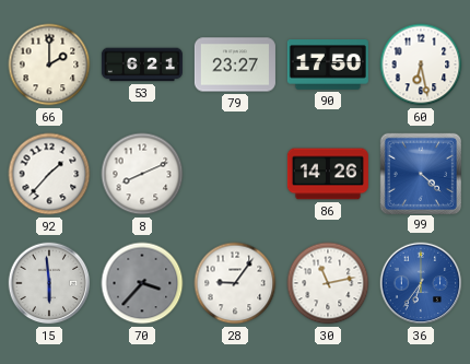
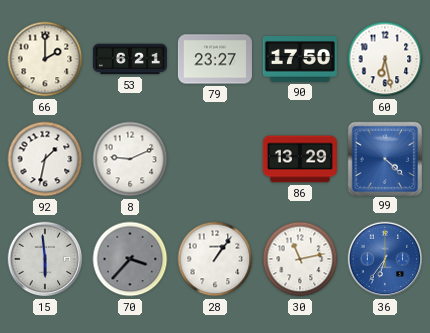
92: 1:37 -> 1:32
8: 8:11 -> 9:11
86: 14:26 -> 13:29
28: 9:06 -> 1:06
